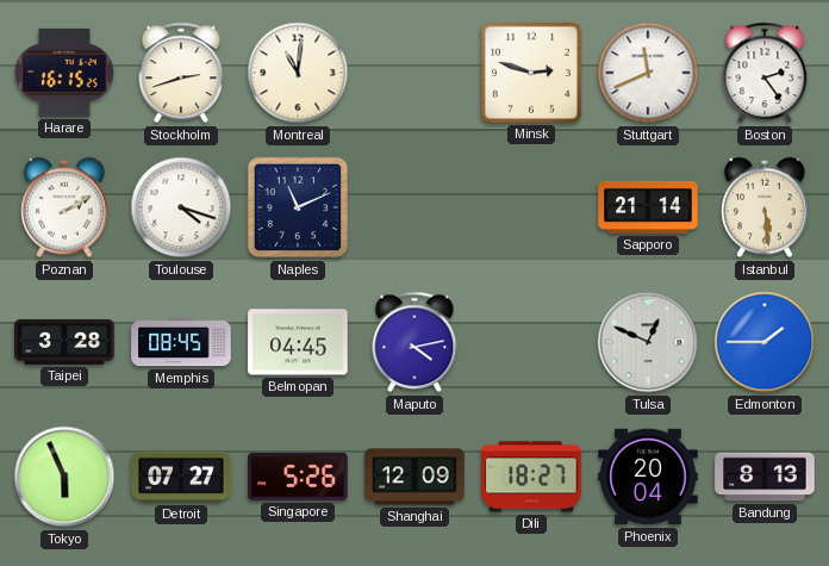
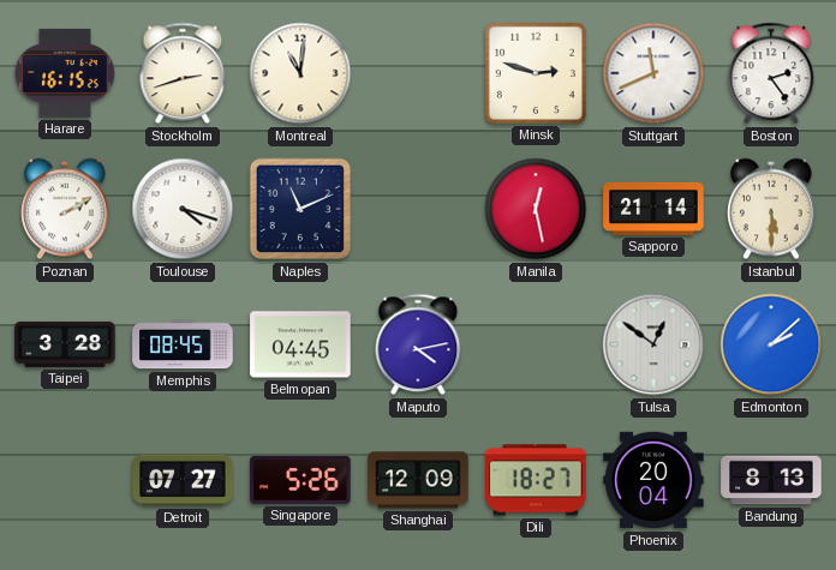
Manila: none -> 12:28
Istanbul: 5:29 -> 5:30
Tulsa: 12:49 -> 12:51
Edmonton: 1:45 -> 2:08
Tokyo: 5:56 -> none
